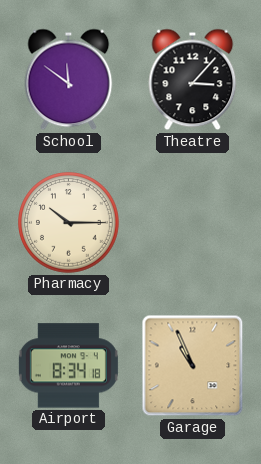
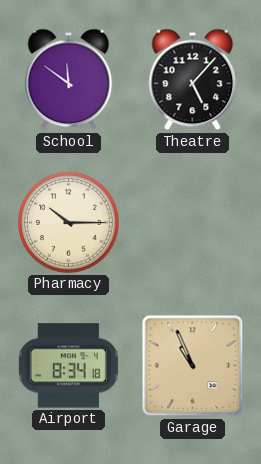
Theatre: 3:07 -> 5:07
